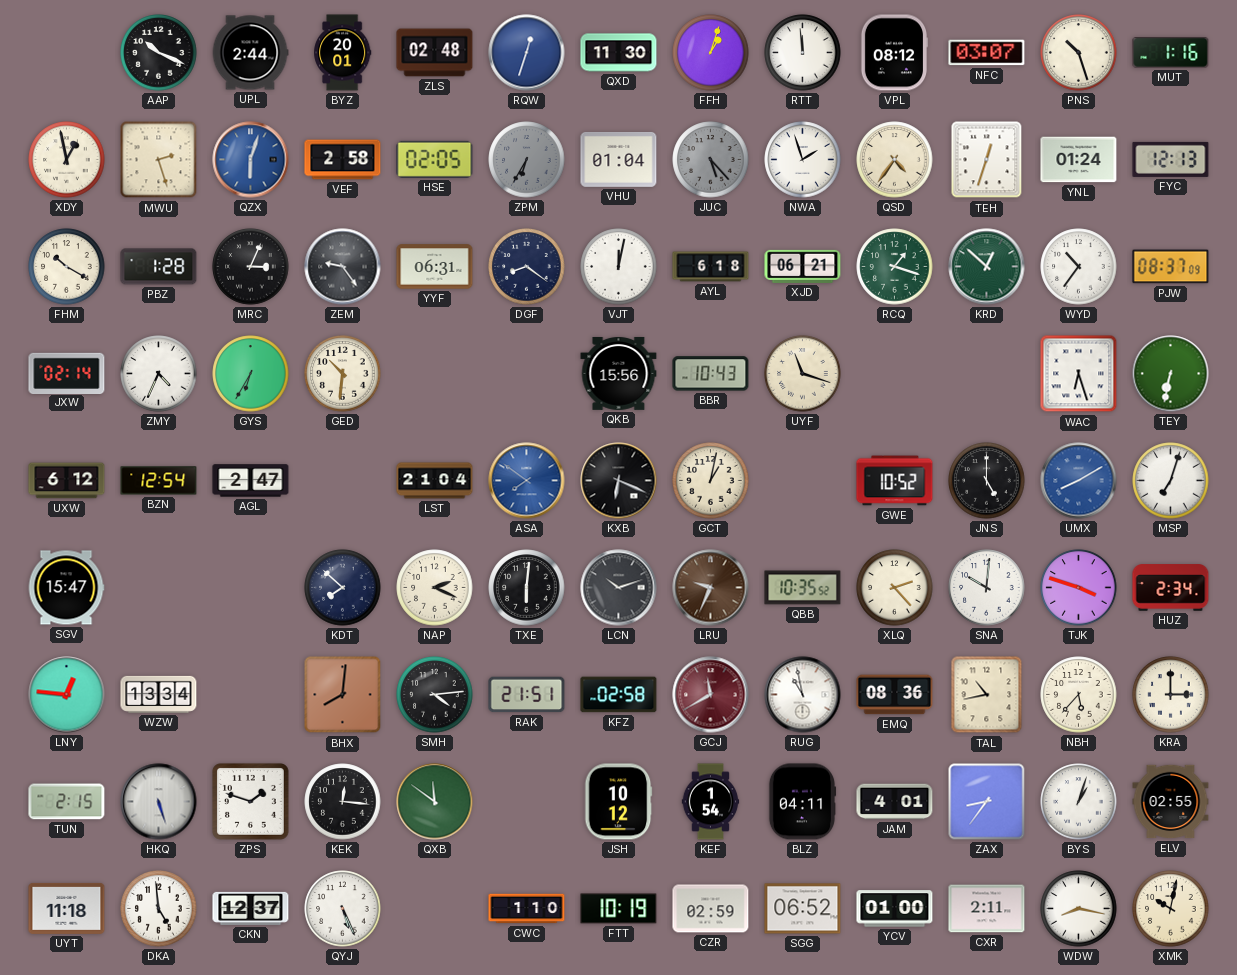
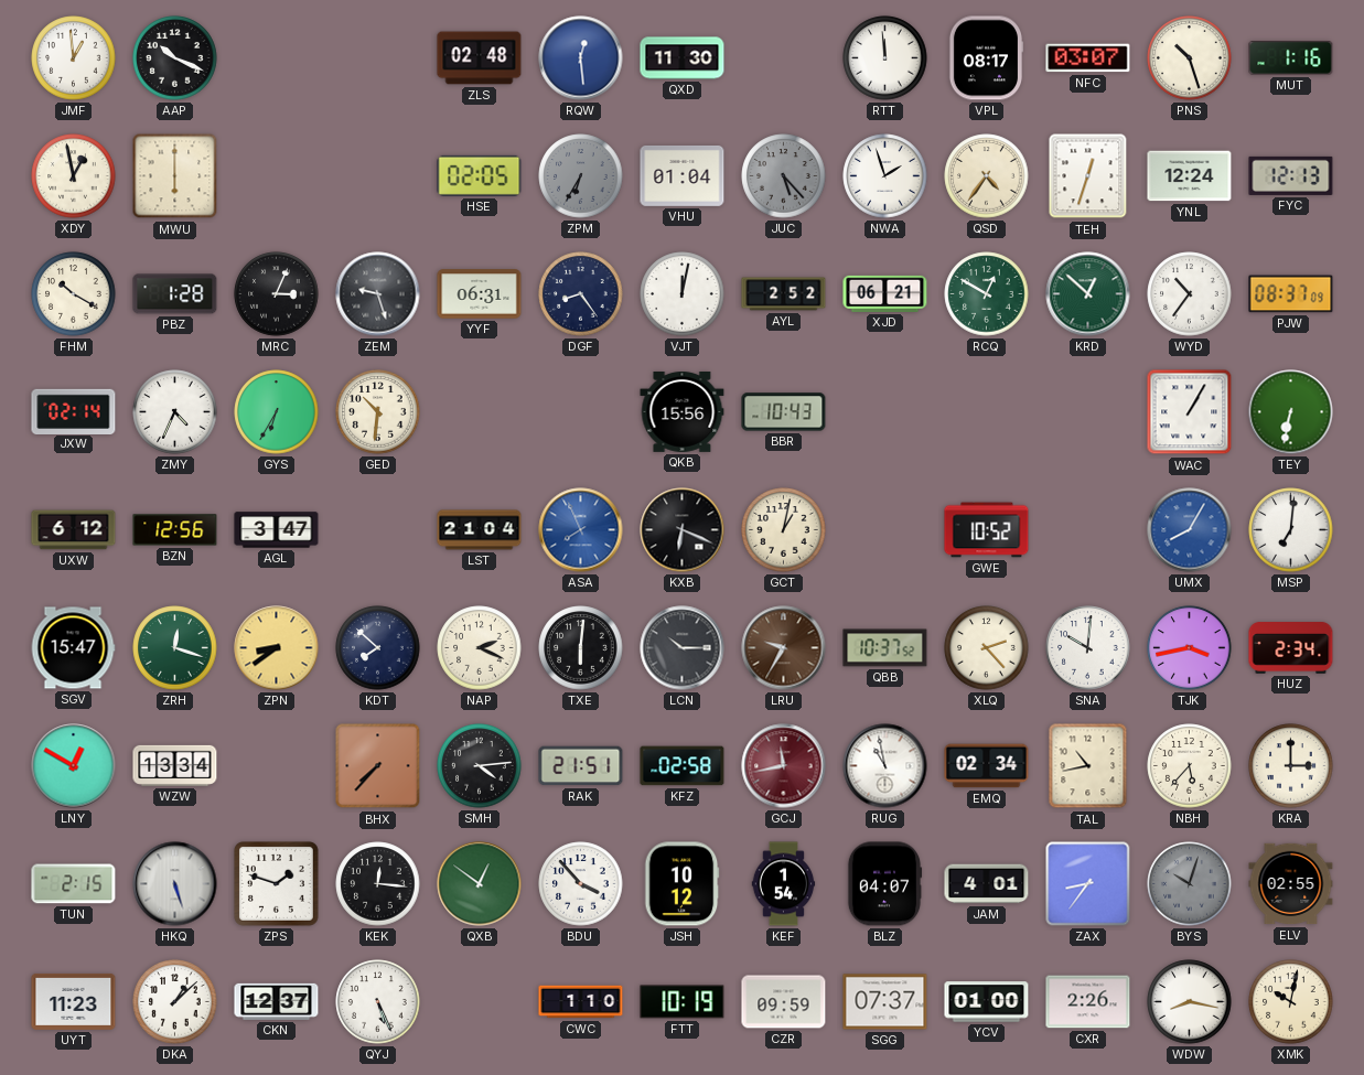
JMF: none -> 12:59
UPL: 2:44 -> none
BYZ: 20:01 -> none
RQW: 12:33 -> 12:29
FFH: 1:03 -> none
VPL: 08:12 -> 08:17
MWU: 2:27 -> 6:00
QZX: 6:03 -> none
VEF: 2:58 -> none
YNL: 01:24 -> 12:24
ZEM: 9:24 -> 9:27
DGF: 8:21 -> 8:24
AYL: 6:18 -> 2:52
RCQ: 1:18 -> 12:50
UYF: 11:18 -> none
WAC: 6:27 -> 1:05
BZN: 12:54 -> 12:56
AGL: 2:47 -> 3:47
ASA: 7:51 -> 7:56
JNS: 5:00 -> none
UMX: 8:10 -> 8:05
MSP: 7:03 -> 7:01
ZRH: none -> 12:18
ZPN: none -> 8:39
LCN: 10:12 -> 10:15
LRU: 9:34 -> 9:35
QBB: 10:35 -> 10:37
TJK: 3:48 -> 3:43
LNY: 12:46 -> 12:50
BHX: 8:01 -> 7:37
GCJ: 11:40 -> 11:43
EMQ: 08:36 -> 02:34
QXB: 11:51 -> 12:51
BDU: none -> 3:53
BLZ: 04:11 -> 04:07
BYS: 1:03 -> 10:03
BYS dial: white -> grey
UYT: 11:18 -> 11:23
DKA: 4:59 -> 1:08
CZR: 02:59 -> 09:59
SGG: 06:52 -> 07:37
CXR: 2:11 -> 2:26
